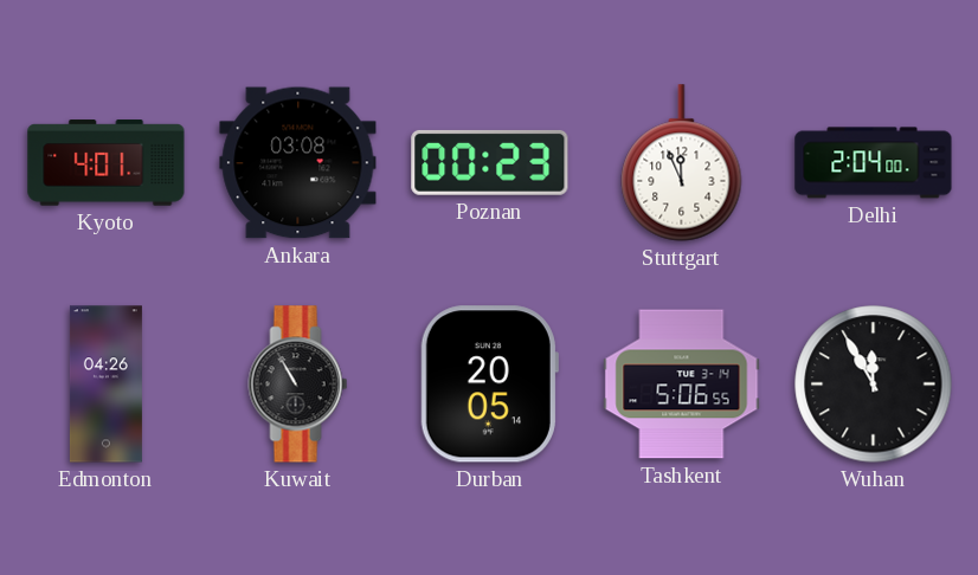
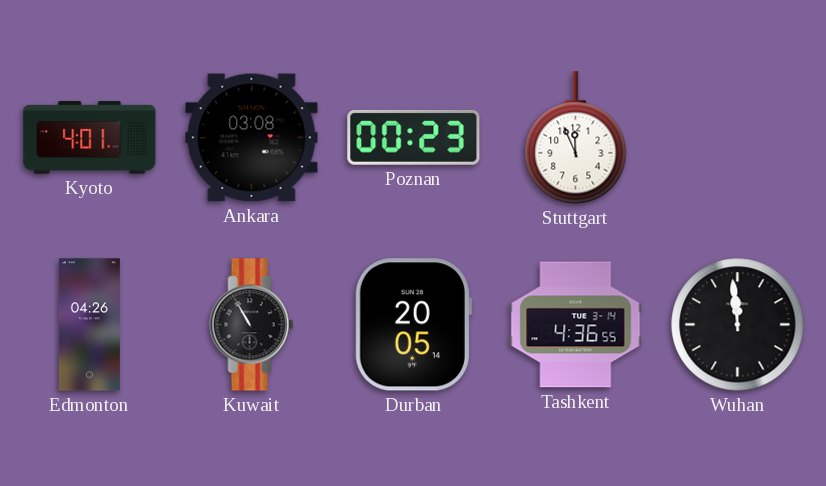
Delhi: 2:04 -> none
Tashkent: 5:06 -> 4:36
Wuhan: 11:55 -> 11:59
